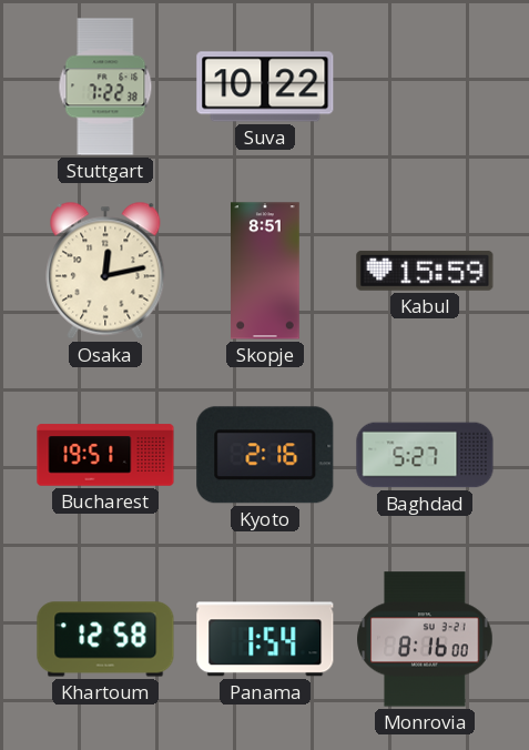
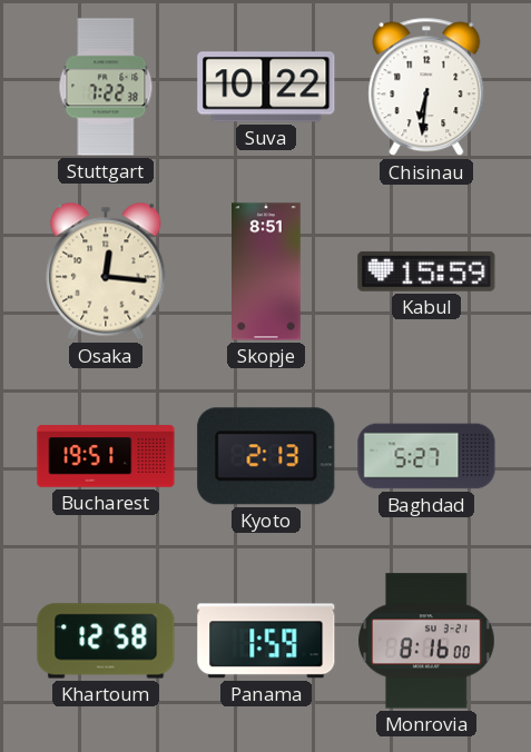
Chisinau: none -> 6:31
Osaka: 12:13 -> 12:16
Kyoto: 2:16 -> 2:13
Panama: 1:54 -> 1:59
